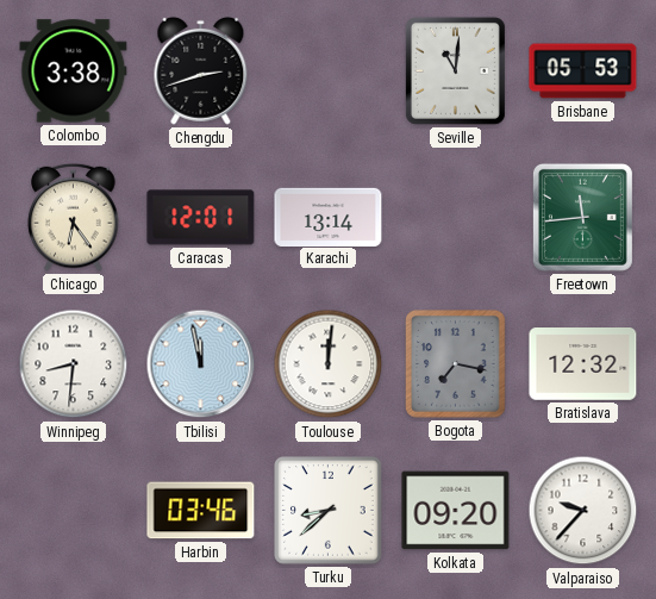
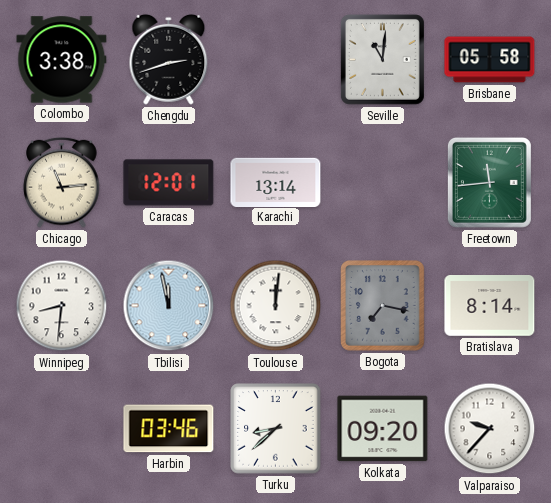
Brisbane: 05:53 -> 05:58
Chicago: 6:24 -> 11:14
Bratislava: 12:32 -> 8:14
